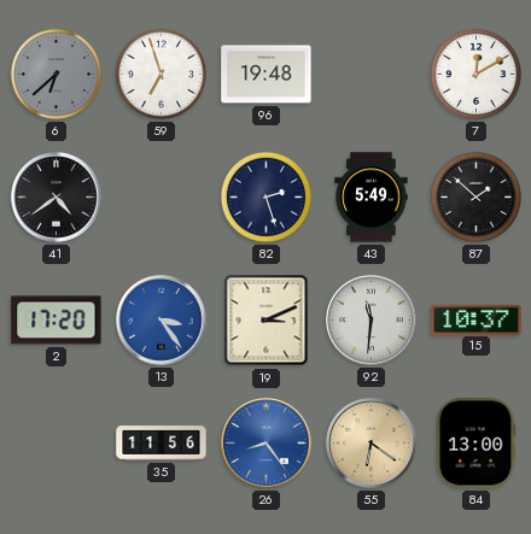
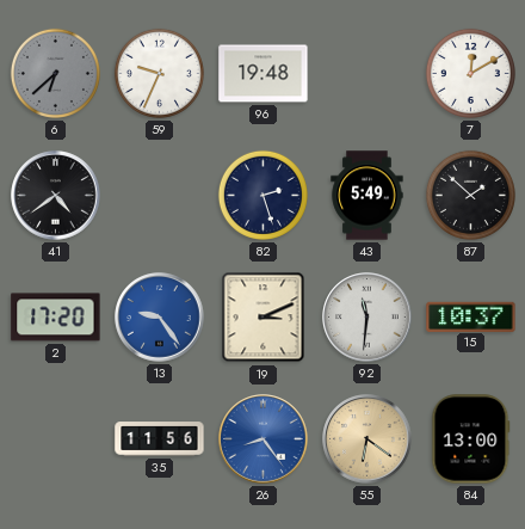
59: 6:57 -> 9:34
13: 3:24 -> 9:24
